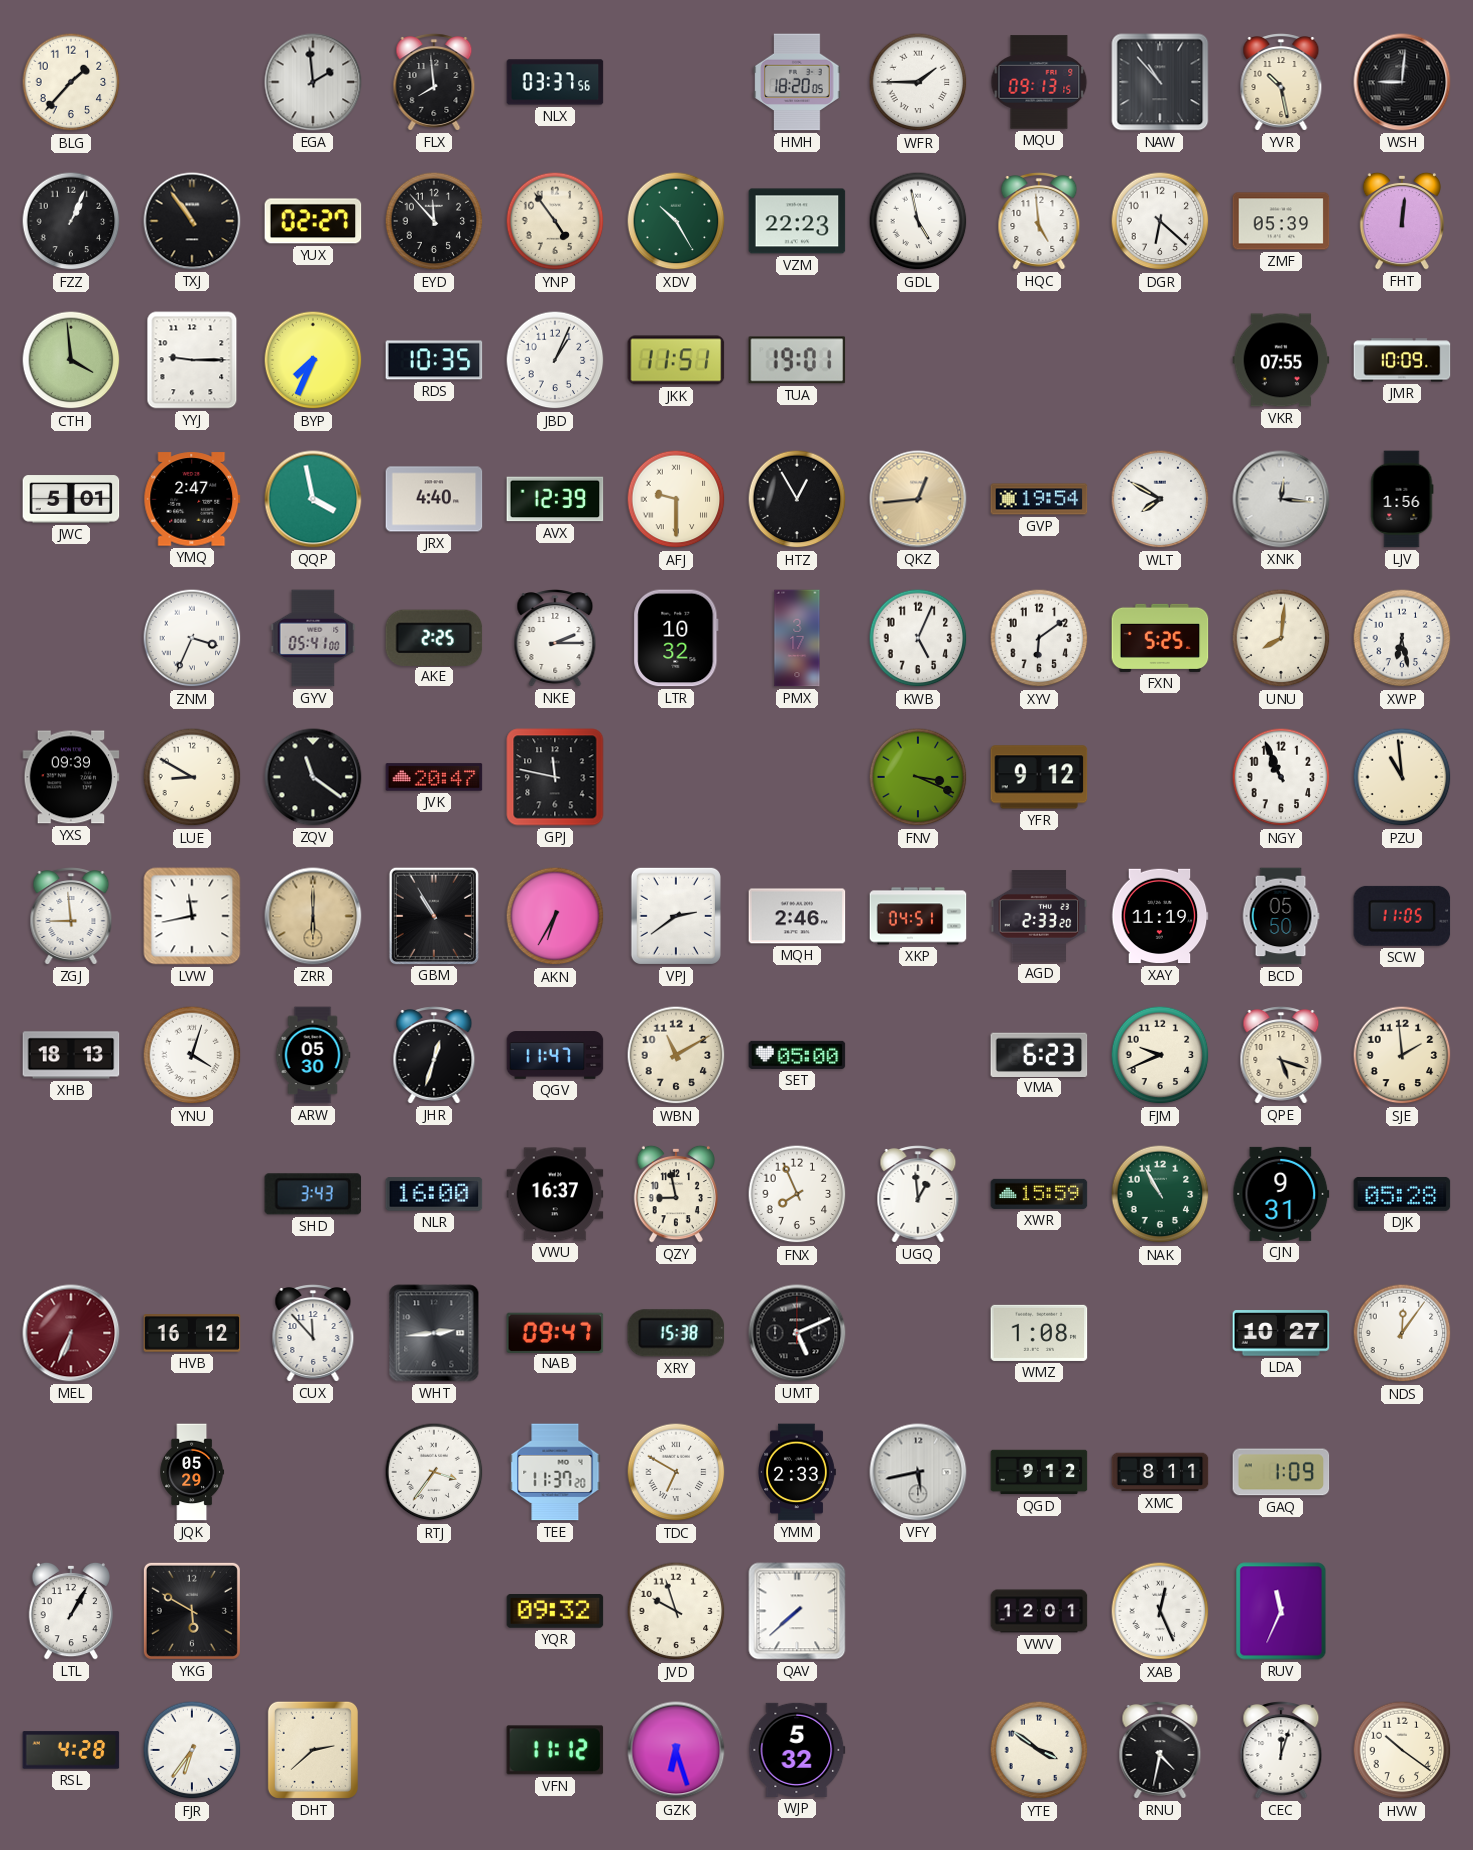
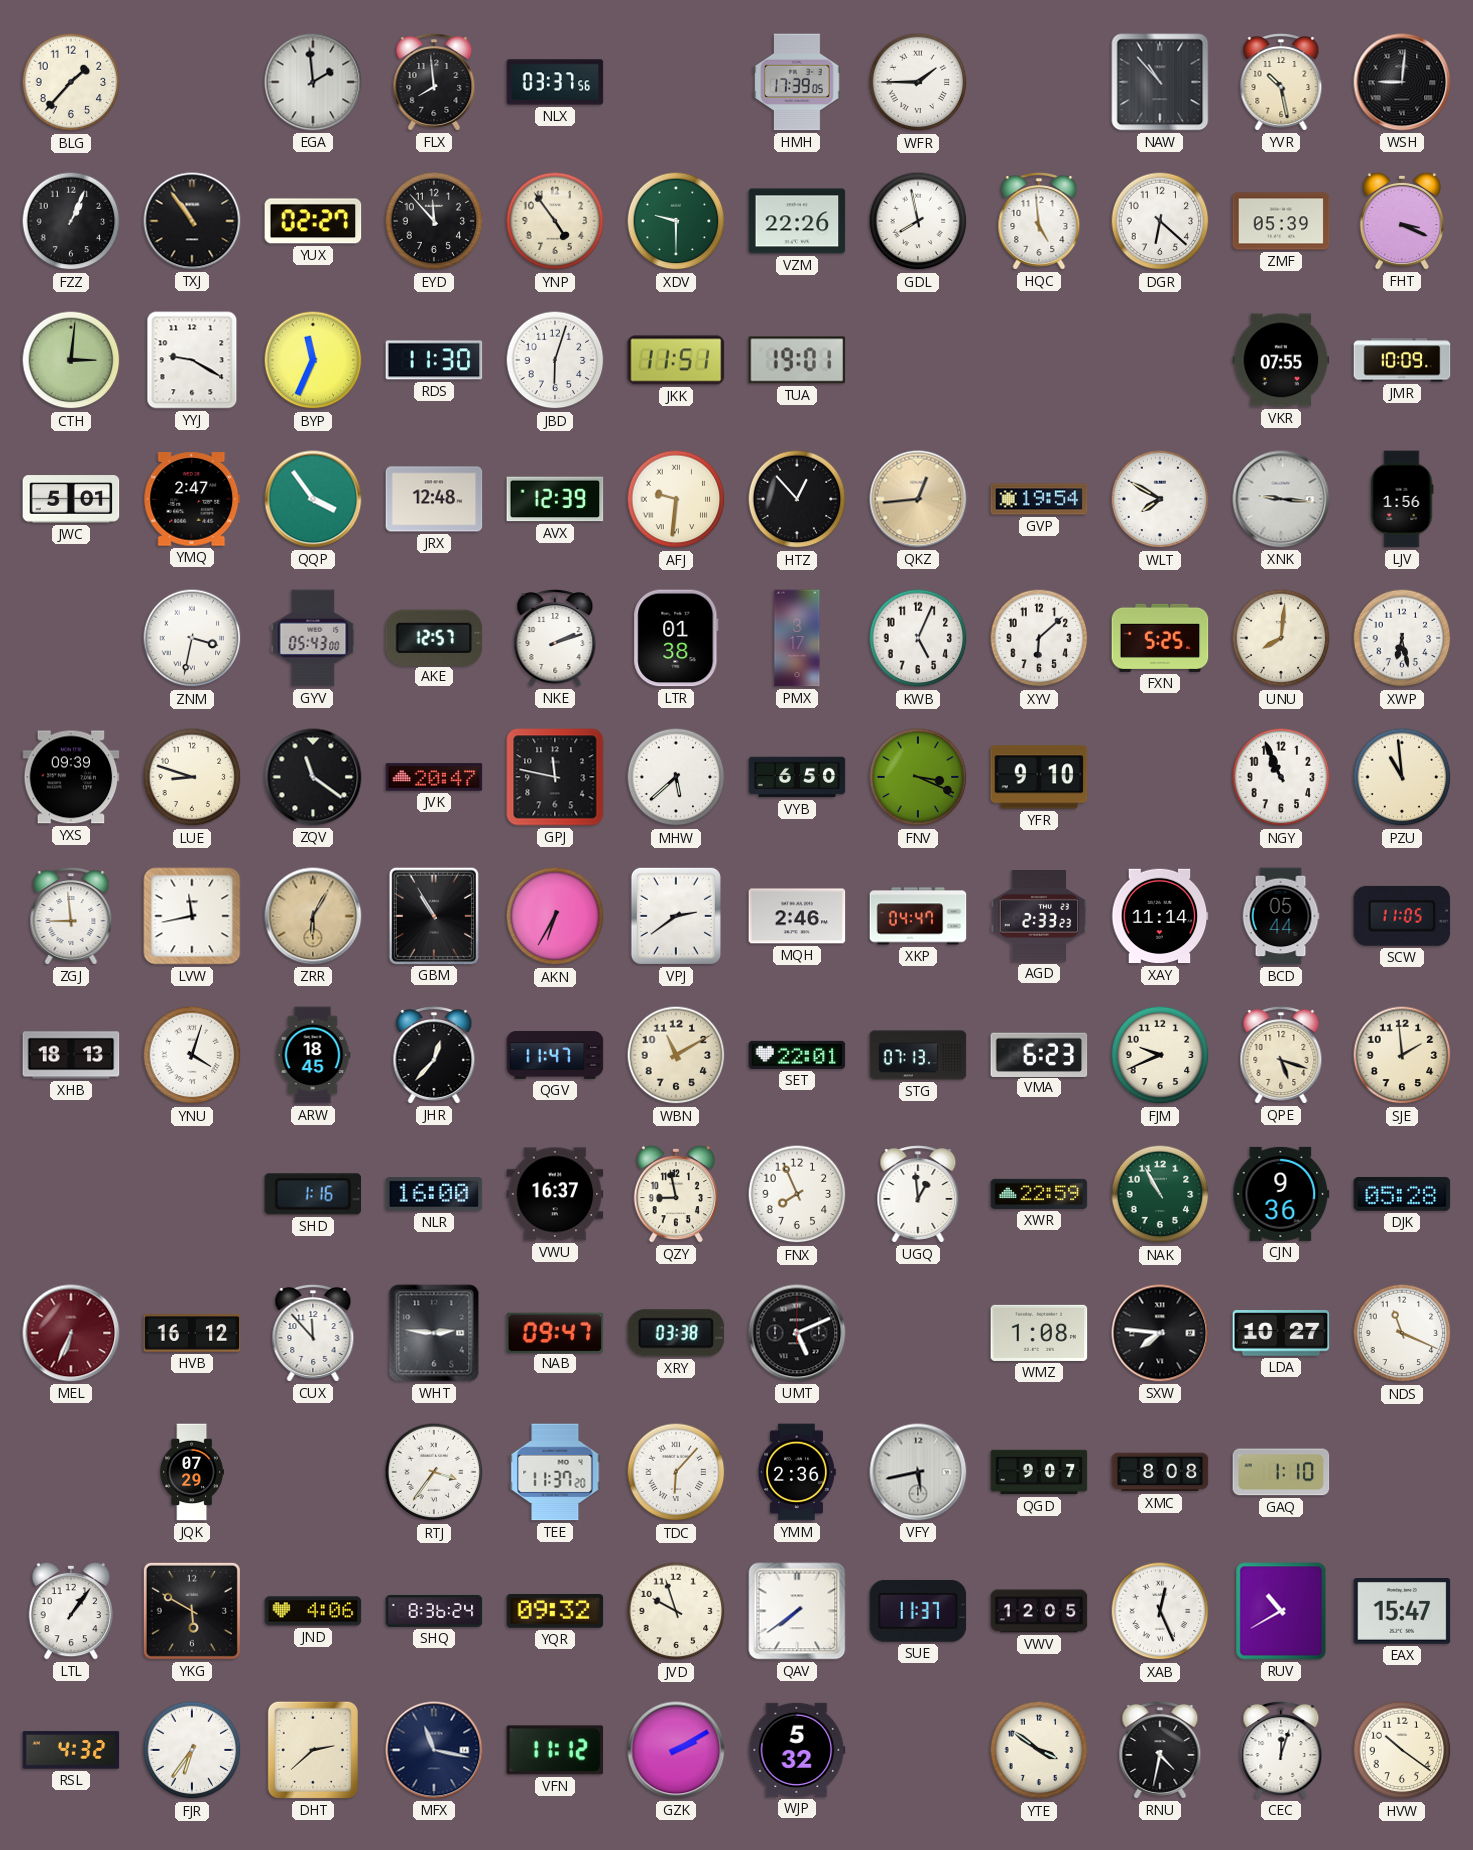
HMH: 18:20 -> 17:39
MQU: 09:13 -> none
XDV: 10:25 -> 9:30
VZM: 22:23 -> 22:26
GDL: 4:58 -> 7:58
FHT: 12:01 -> 3:19
CTH: 3:59 -> 3:01
YYJ: 9:15 -> 9:20
BYP: 7:34 -> 11:34
RDS: 10:35 -> 11:30
JBD: 1:04 -> 6:03
QQP: 3:58 -> 3:54
JRX: 4:40 -> 12:48
AFJ: 9:30 -> 9:31
HTZ: 12:55 -> 12:53
XNK: 12:16 -> 9:16
ZNM: 3:34 -> 3:32
GYV: 05:41 -> 05:43
AKE: 2:25 -> 12:57
NKE: 2:15 -> 2:12
LTR: 10:32 -> 01:38
XYV: 6:09 -> 6:08
LUE: 8:50 -> 8:48
MHW: none -> 5:38
VYB: none -> 6:50
YFR: 9:12 -> 9:10
ZRR: 6:00 -> 6:05
XKP: 04:51 -> 04:47
AGD: 2:33:20 -> 2:33:23
XAY: 11:19 -> 11:14
BCD: 05:50 -> 05:44
ARW: 05:30 -> 18:45
JHR: 12:33 -> 12:37
SET: 05:00 -> 22:01
STG: none -> 07:13
SHD: 3:43 -> 1:16
XWR: 15:59 -> 22:59
CJN: 9:31 -> 9:36
WHT: 2:44 -> 2:46
XRY: 15:38 -> 03:38
SXW: none -> 7:46
NDS: 12:06 -> 11:19
JQK: 05:29 -> 07:29
TDC: 6:50 -> 6:07
YMM: 2:33 -> 2:36
QGD: 9:12 -> 9:07
XMC: 8:11 -> 8:08
GAQ: 1:09 -> 1:10
LTL: 1:05 -> 1:06
JND: none -> 4:06
SHQ: none -> 8:36
QAV: 7:38 -> 7:39
SUE: none -> 11:37
VWV: 12:01 -> 12:05
RUV: 11:34 -> 10:40
EAX: none -> 15:47
RSL: 4:28 -> 4:32
MFX: none -> 11:17
GZK: 6:27 -> 2:10
